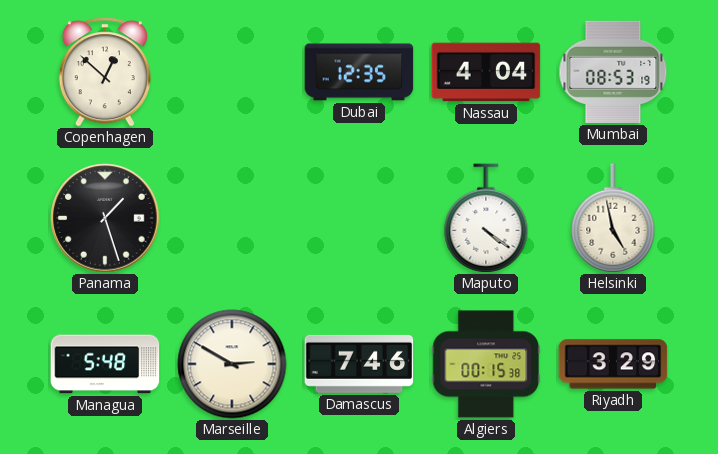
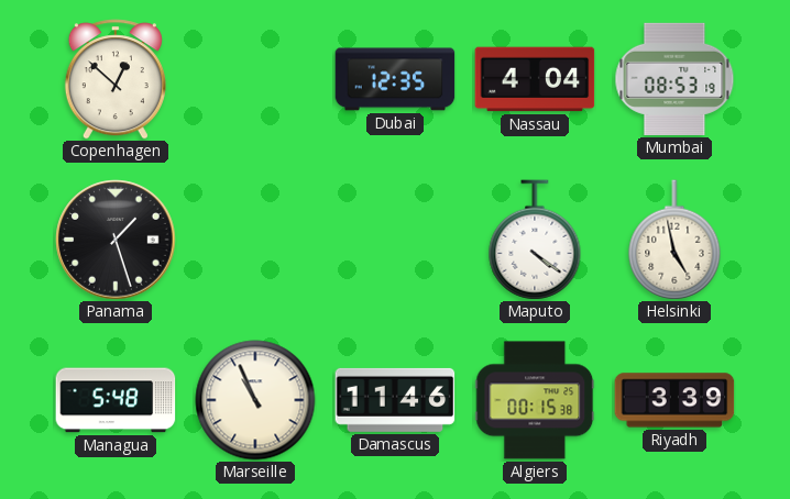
Marseille: 2:50 -> 10:56
Damascus: 7:46 -> 11:46
Riyadh: 3:29 -> 3:39
